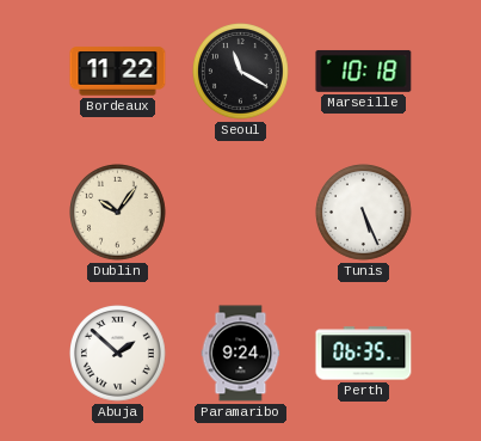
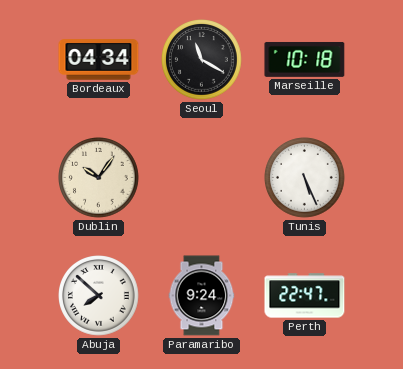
Bordeaux: 11:22 -> 04:34
Abuja: 1:52 -> 7:52
Perth: 06:35 -> 22:47
